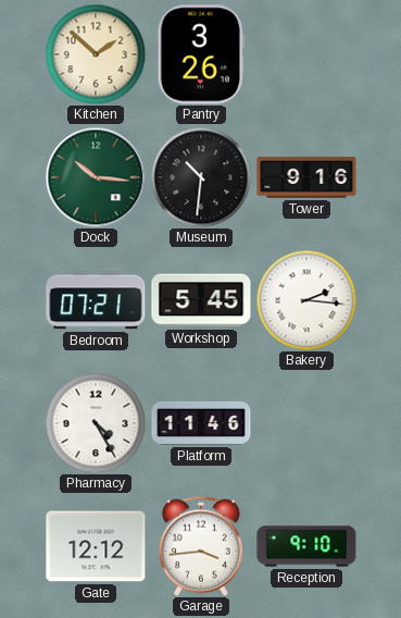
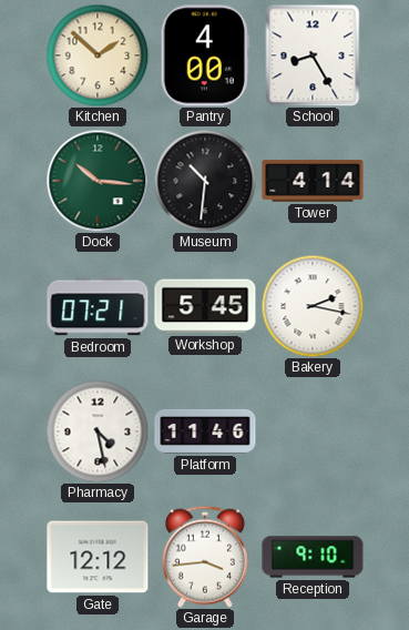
Pantry: 3:26 -> 4:00
School: none -> 8:25
Tower: 9:16 -> 4:14
Bakery: 2:16 -> 2:17
Pharmacy: 4:25 -> 4:28
